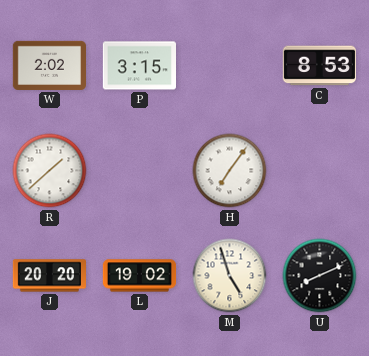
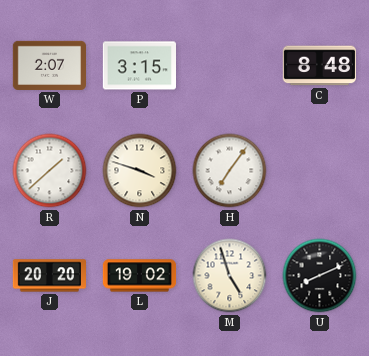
W: 2:02 -> 2:07
C: 8:53 -> 8:48
N: none -> 3:48
